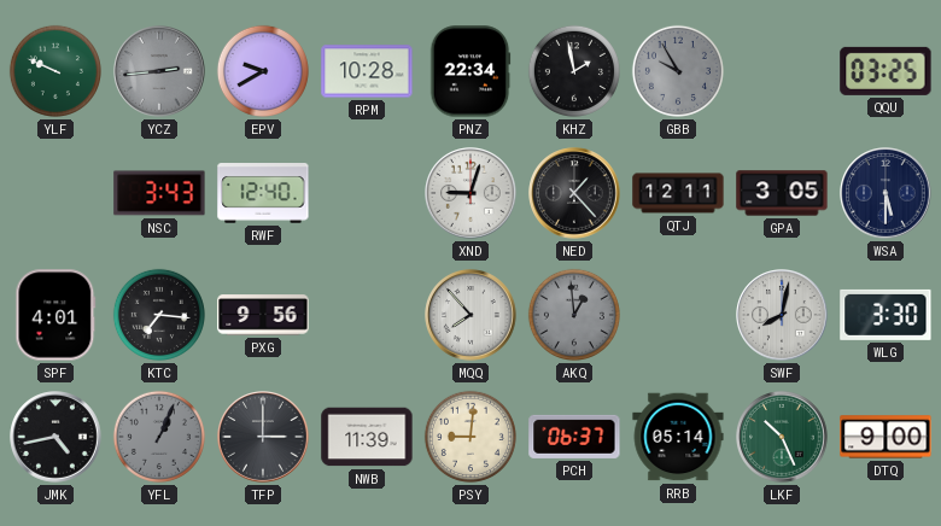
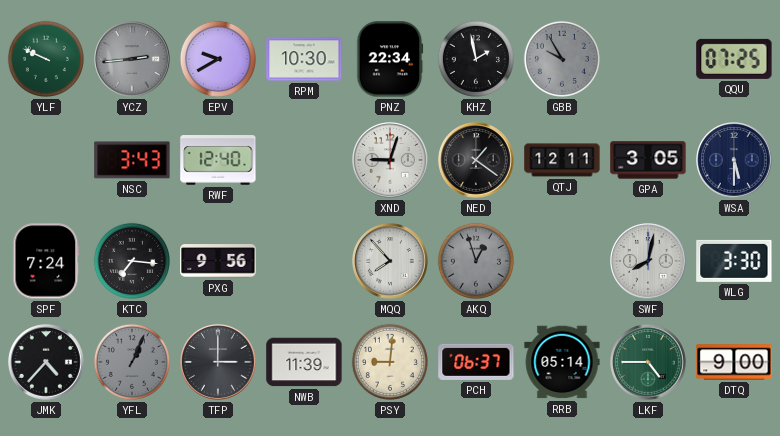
RPM: 10:28 -> 10:30
QQU: 03:25 -> 07:25
NED: 1:23 -> 1:21
SPF: 4:01 -> 7:24
AKQ: 12:59 -> 12:57
JMK: 4:43 -> 4:37
LKF: 10:26 -> 4:45
